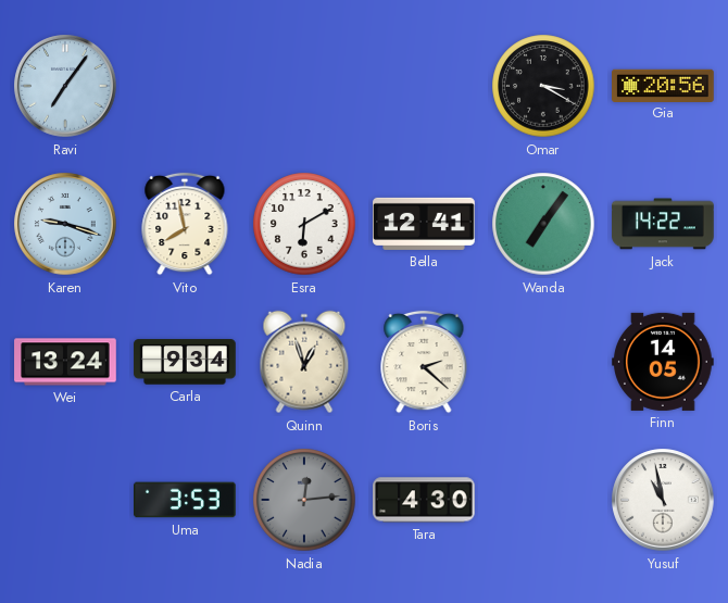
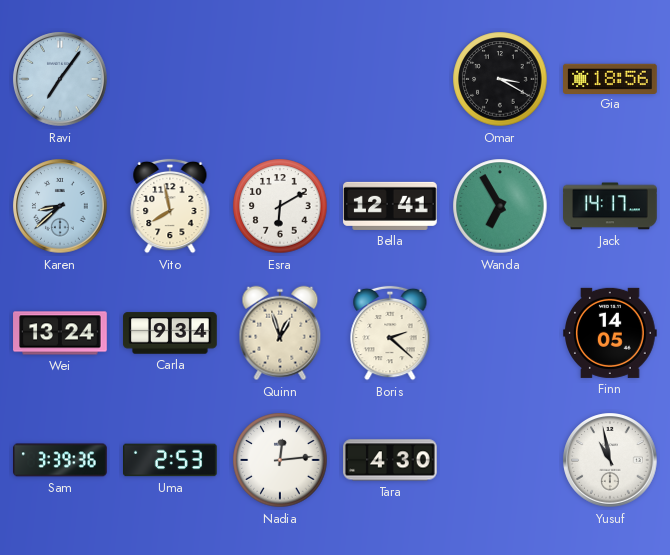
Gia: 20:56 -> 18:56
Karen: 9:18 -> 8:38
Wanda: 7:06 -> 6:55
Jack: 14:22 -> 14:17
Sam: none -> 3:39
Uma: 3:53 -> 2:53
Nadia dial: grey -> white
